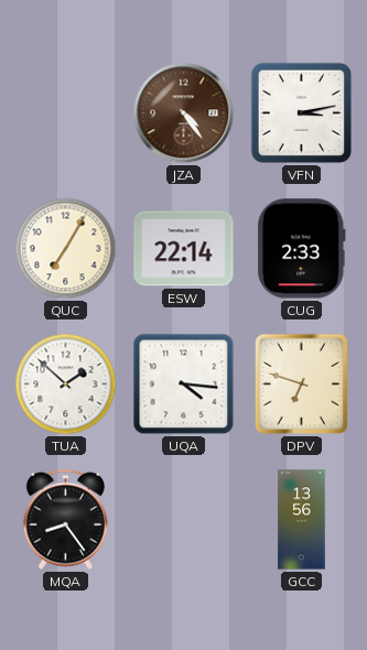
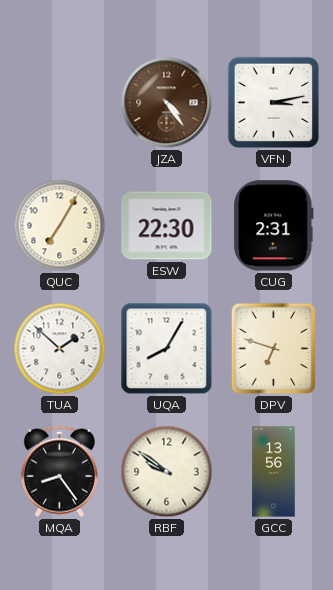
ESW: 22:14 -> 22:30
CUG: 2:33 -> 2:31
UQA: 4:16 -> 8:05
RBF: none -> 9:51
